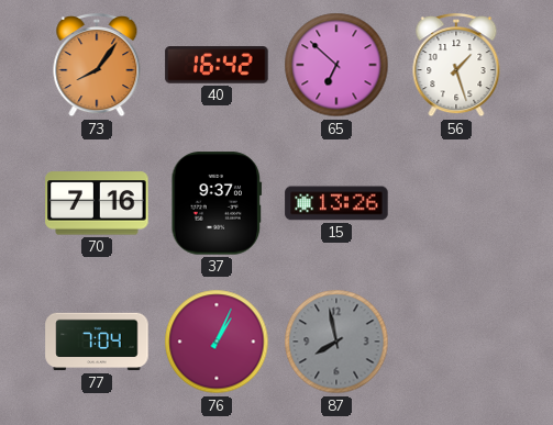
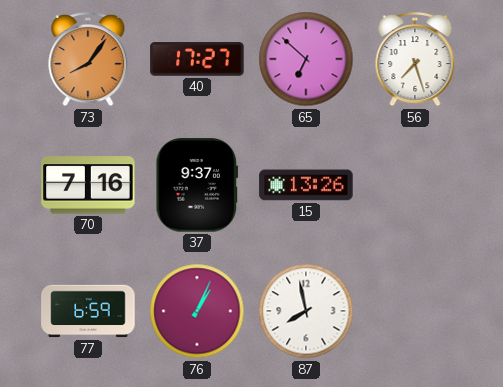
40: 16:42 -> 17:27
56: 1:27 -> 7:27
77: 7:04 -> 6:59
87 dial: grey -> white
